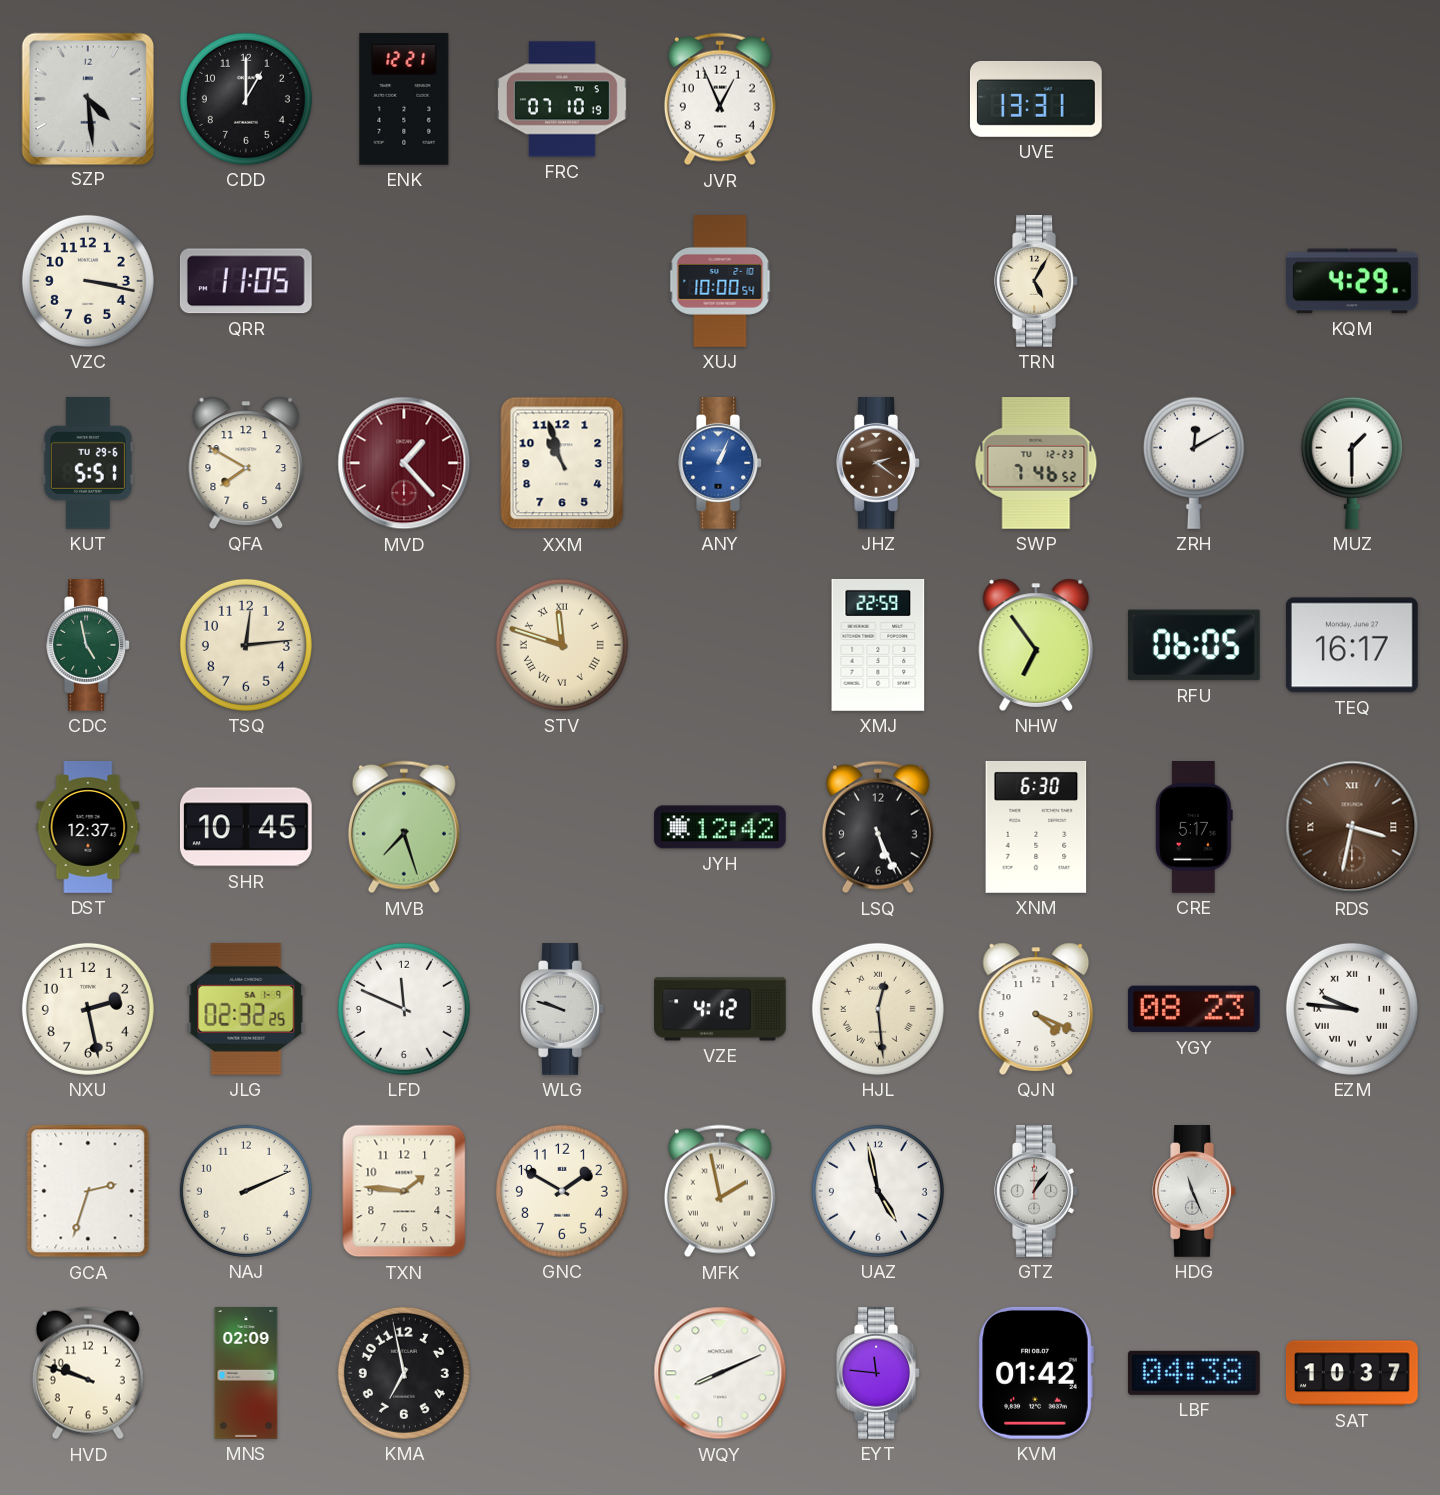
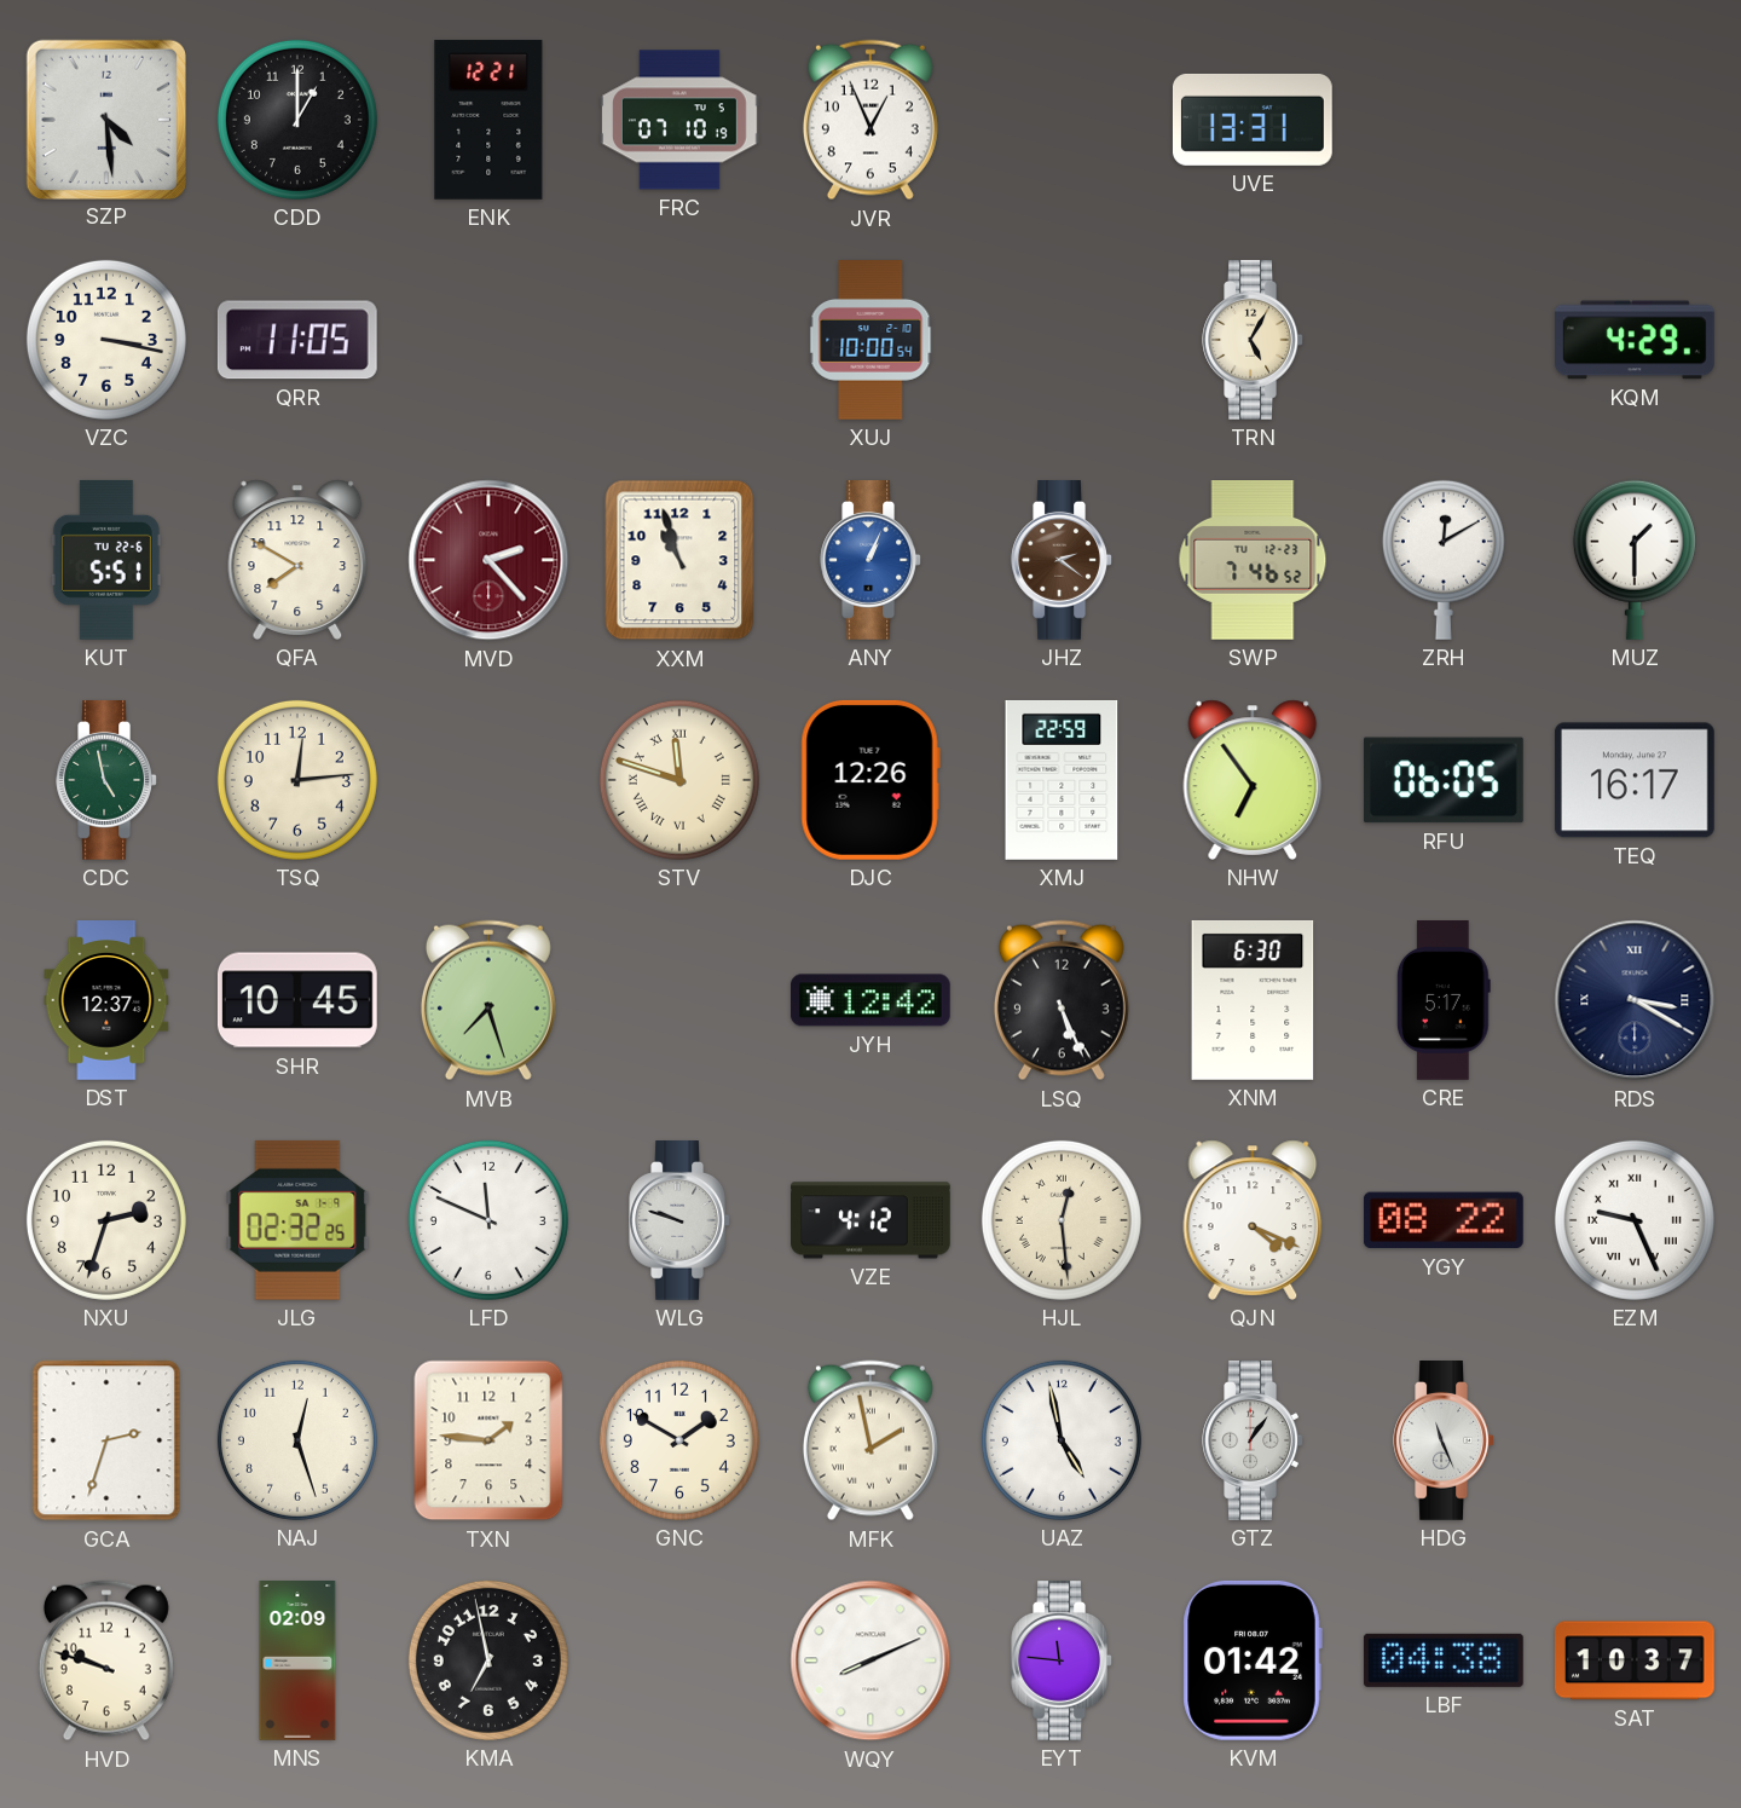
KUT date: TU 29-6 -> TU 22-6
MVD: 1:23 -> 2:23
DJC: none -> 12:26
RDS: 3:32 -> 3:20
RDS dial: brown -> navy
NXU: 2:28 -> 2:33
YGY: 08:23 -> 08:22
EZM: 9:46 -> 9:26
NAJ: 2:11 -> 12:27
